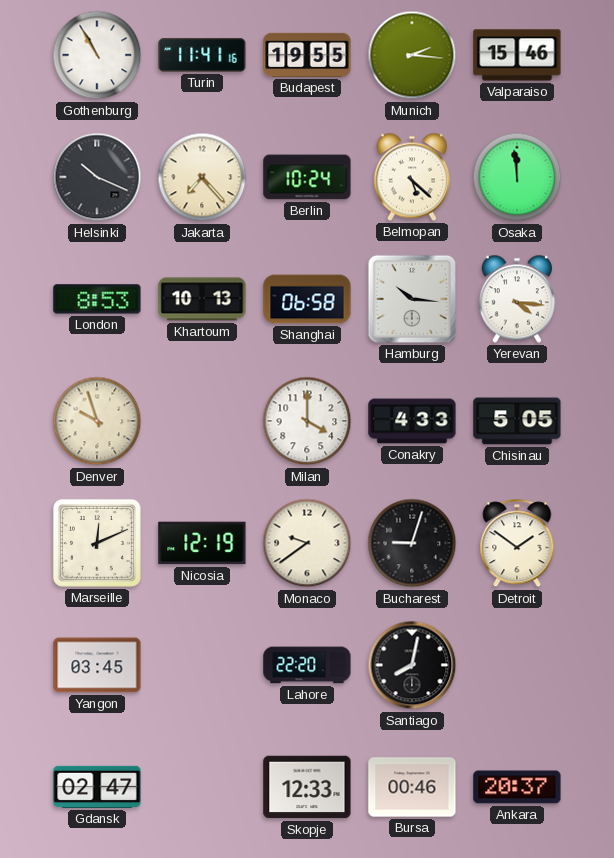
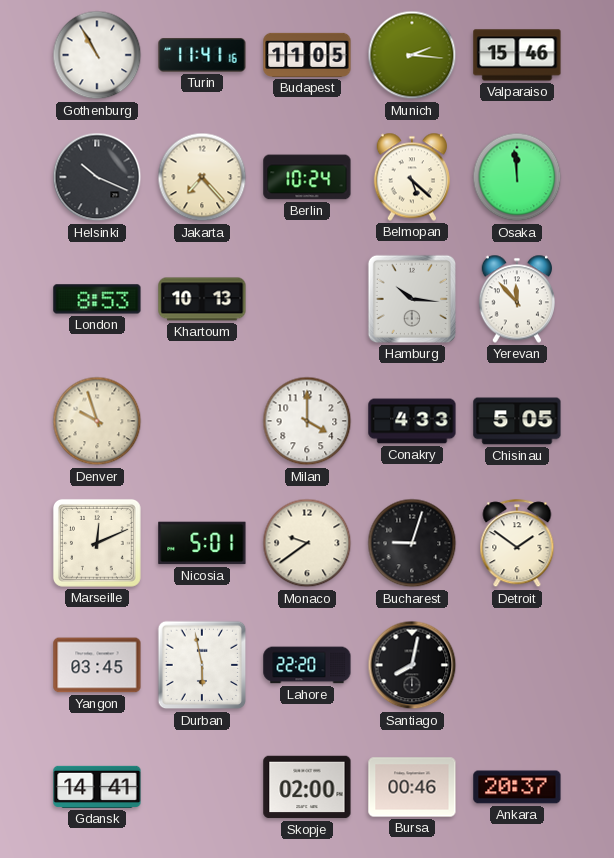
Budapest: 19:55 -> 11:05
Shanghai: 06:58 -> none
Yerevan: 4:16 -> 11:53
Nicosia: 12:19 -> 5:01
Durban: none -> 5:58
Gdansk: 02:47 -> 14:41
Skopje: 12:33 -> 02:00
